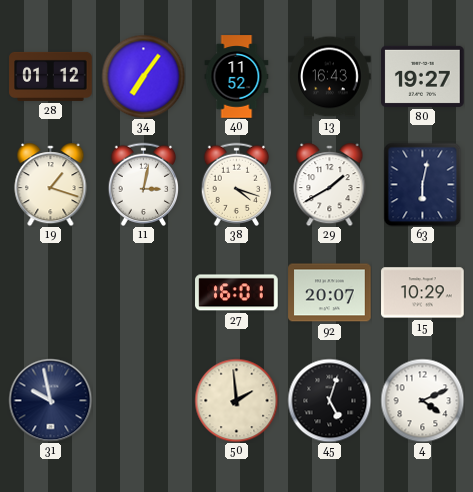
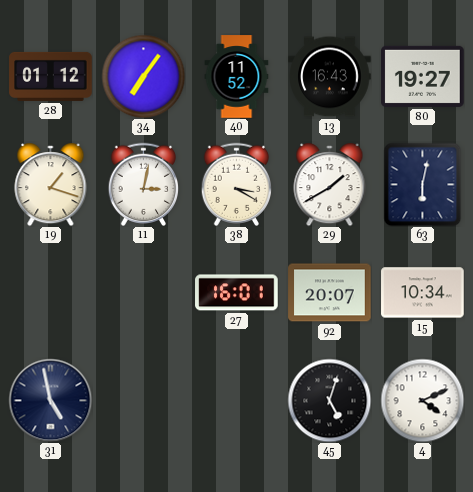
38: 4:18 -> 3:20
15: 10:29 -> 10:34
31: 9:58 -> 4:58
50: 1:59 -> none
